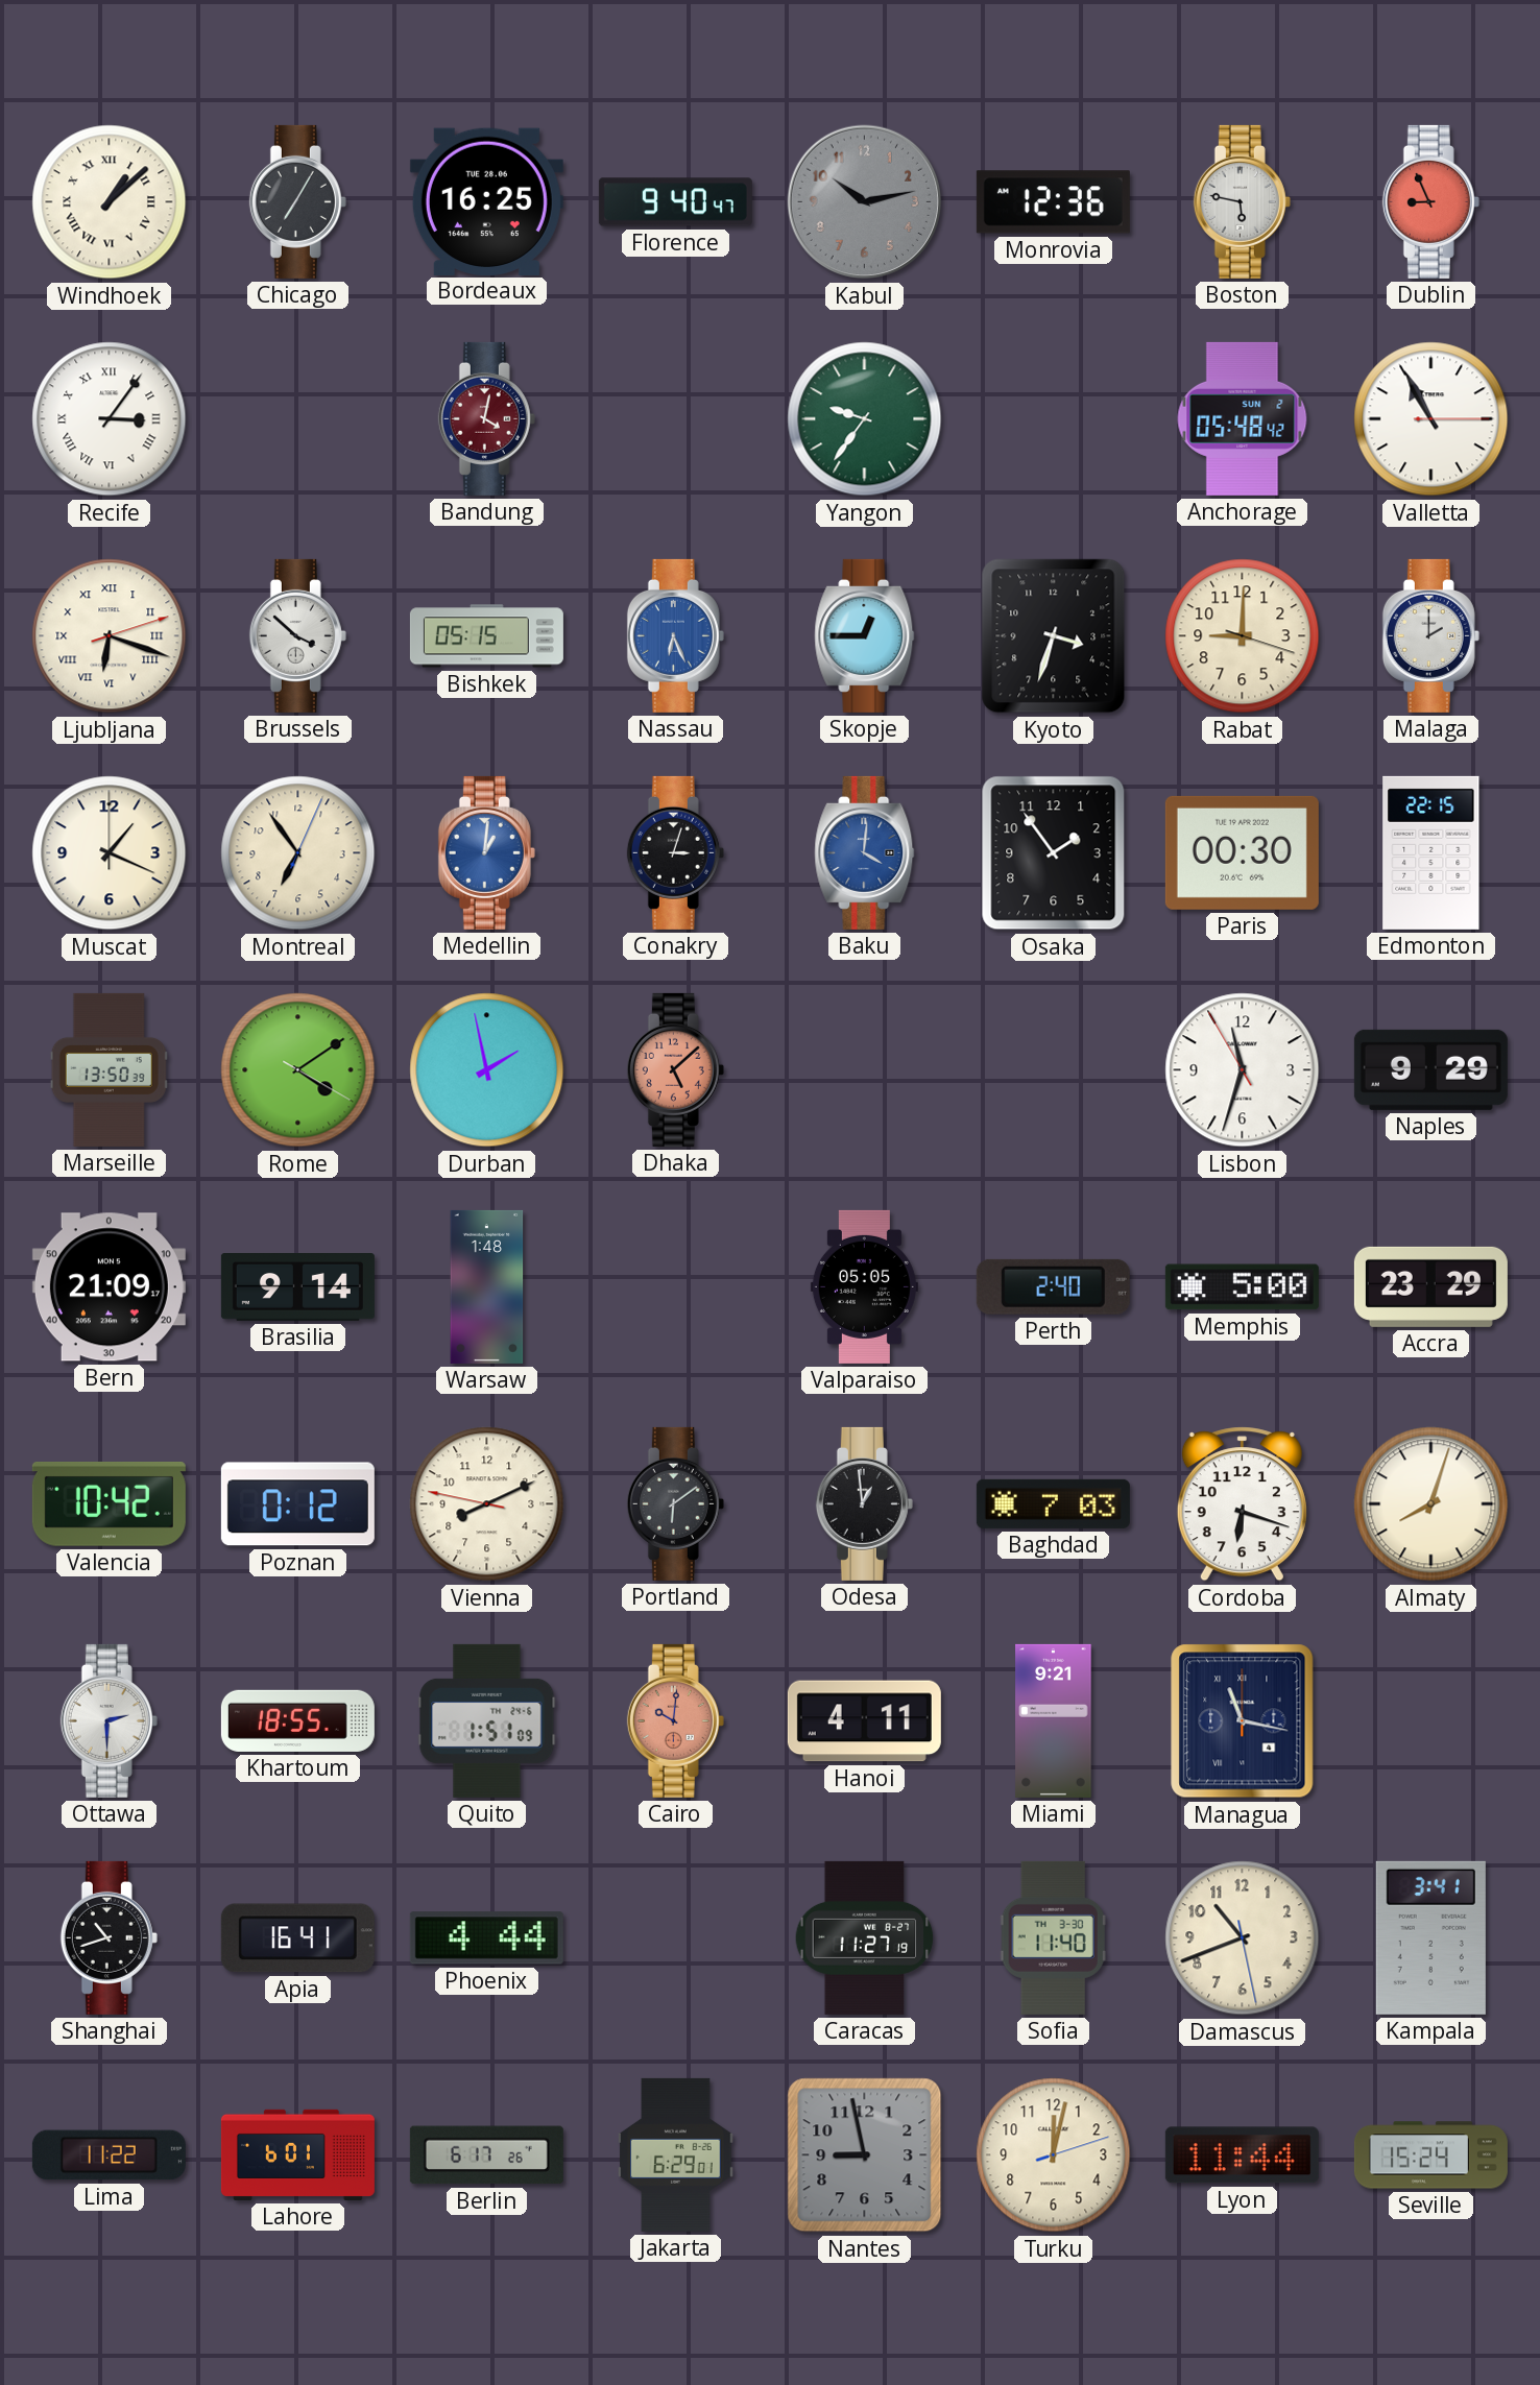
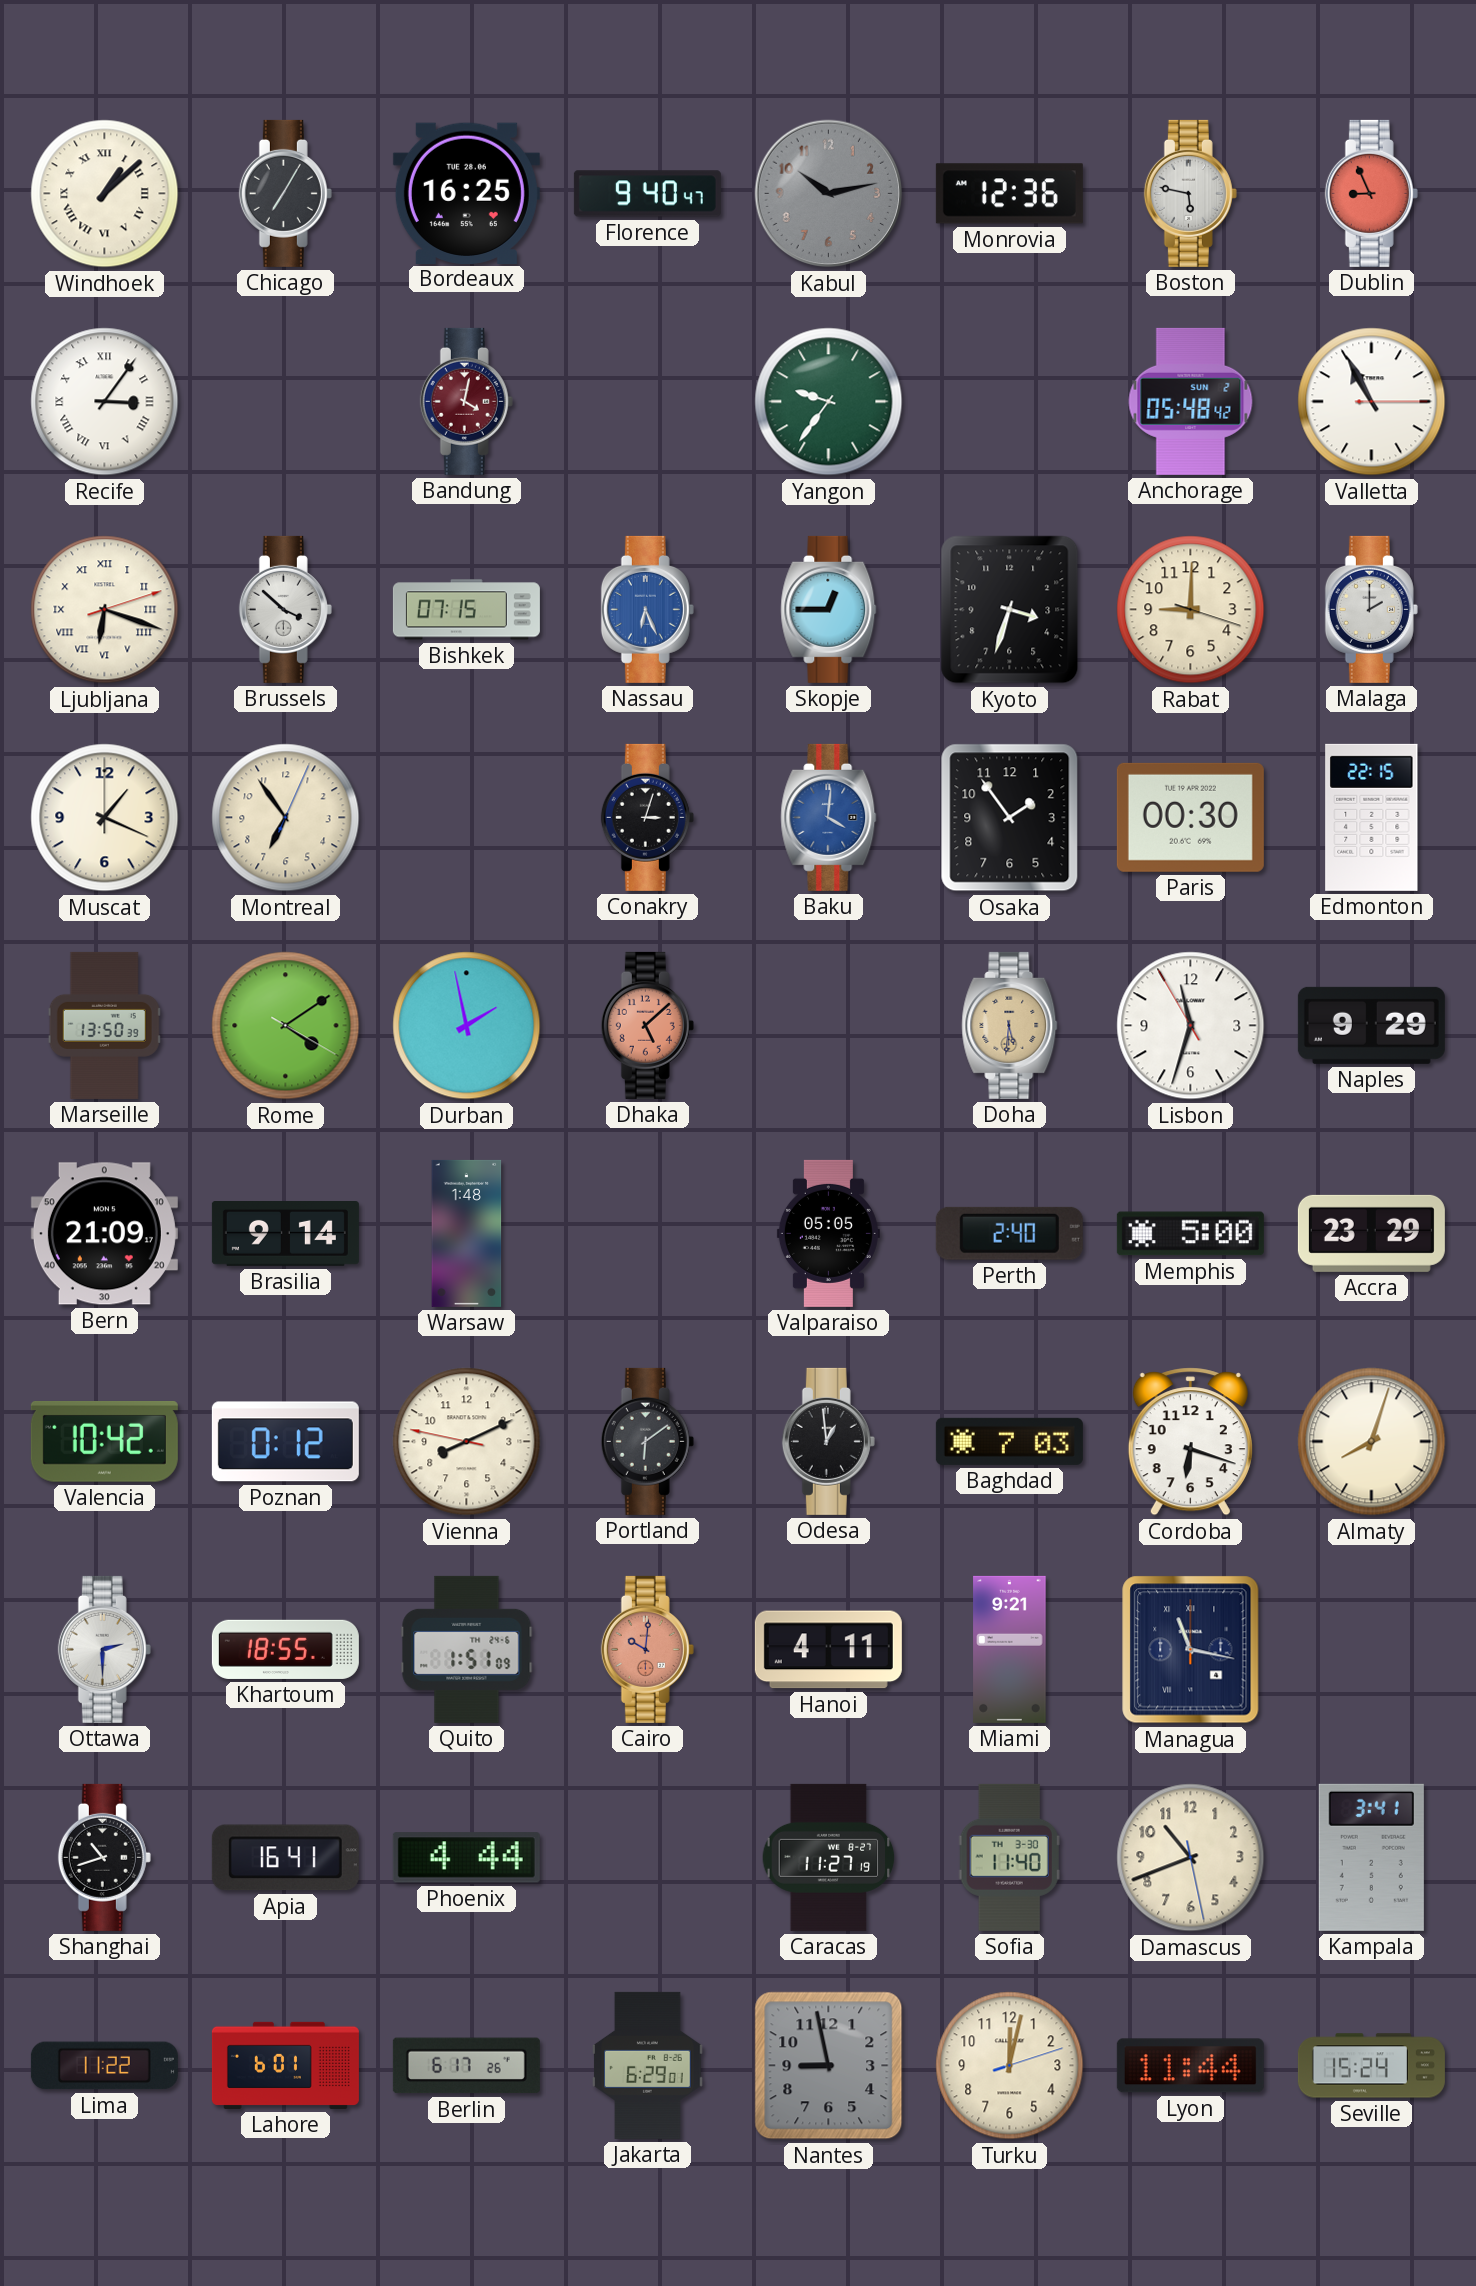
Bishkek: 05:15 -> 07:15
Medellin: 1:01 -> none
Doha: none -> 5:31
